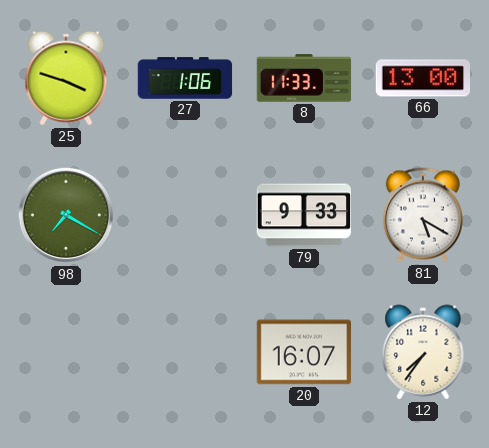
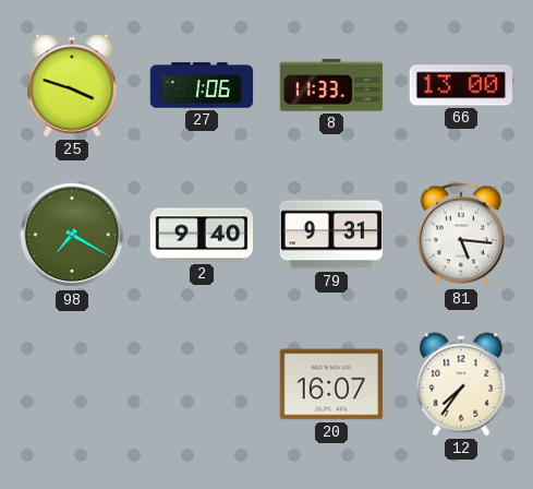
2: none -> 9:40
79: 9:33 -> 9:31
81: 5:20 -> 5:16
